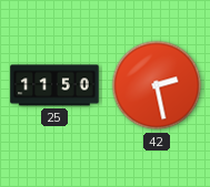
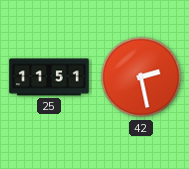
25: 11:50 -> 11:51
